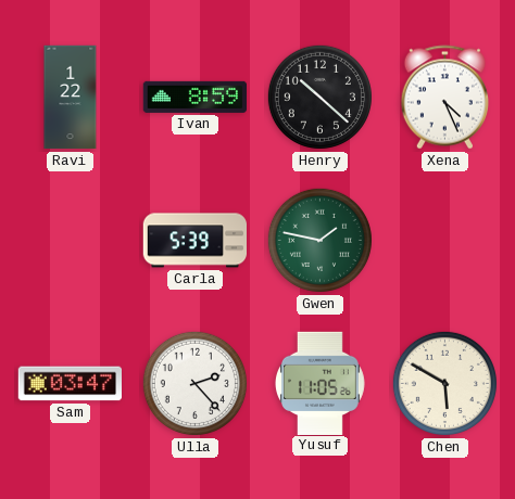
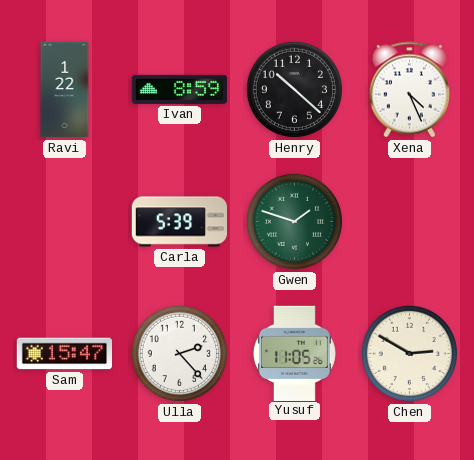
Gwen: 1:47 -> 1:48
Sam: 03:47 -> 15:47
Chen: 5:50 -> 2:50
